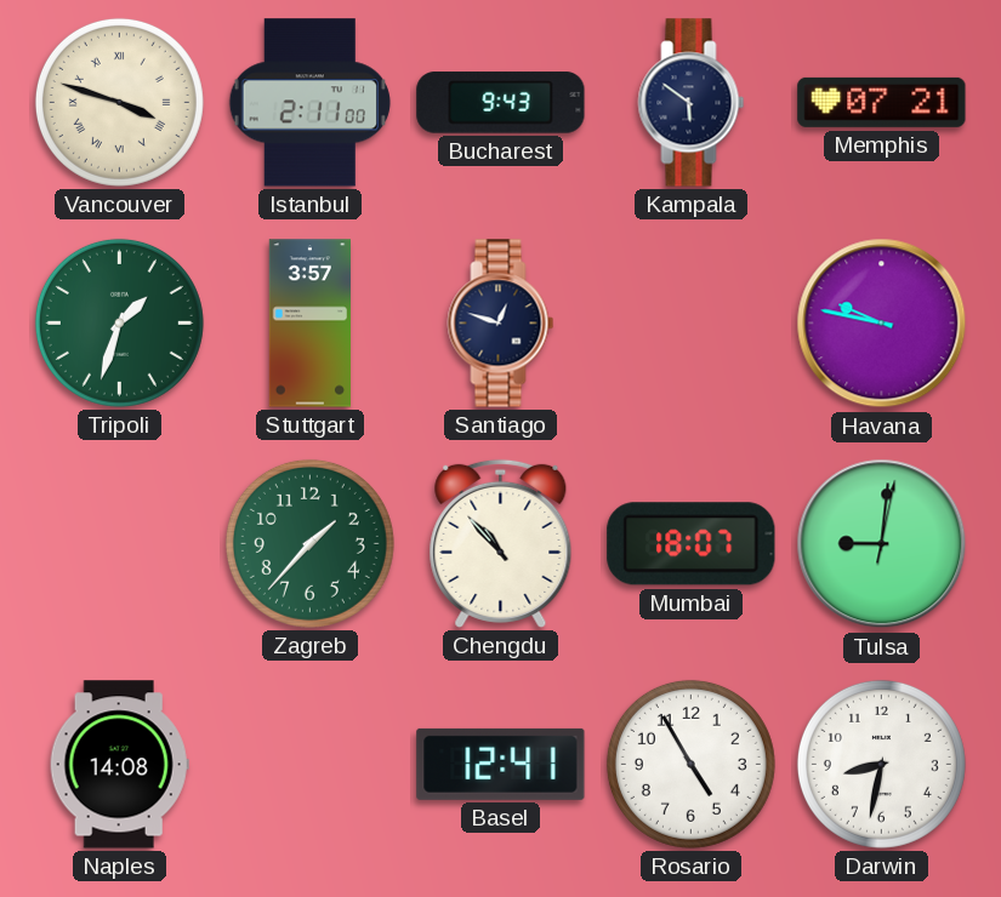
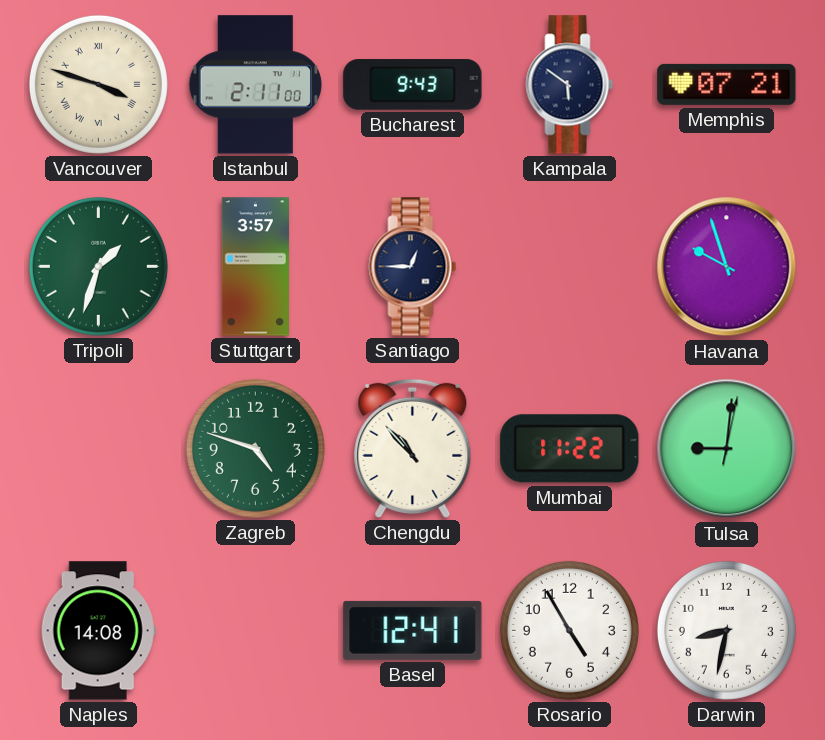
Santiago: 12:48 -> 12:45
Havana: 9:47 -> 9:57
Zagreb: 1:37 -> 4:48
Mumbai: 18:07 -> 11:22
